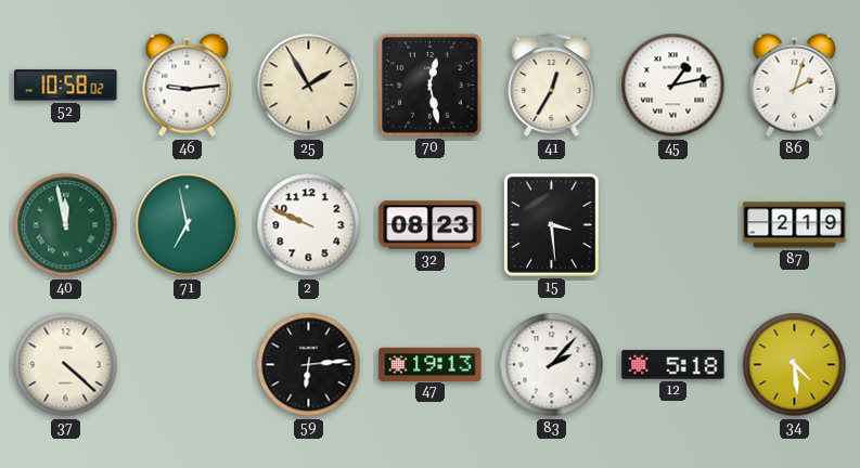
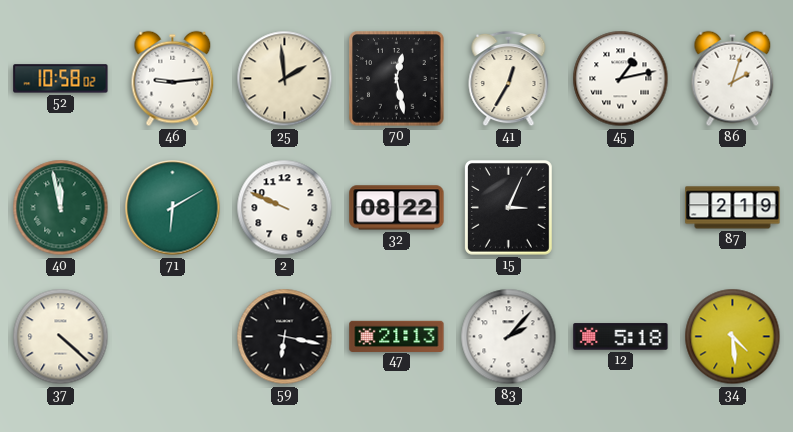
25: 1:55 -> 1:59
71: 6:58 -> 6:10
32: 08:23 -> 08:22
15: 3:29 -> 3:04
59: 6:14 -> 6:17
47: 19:13 -> 21:13
